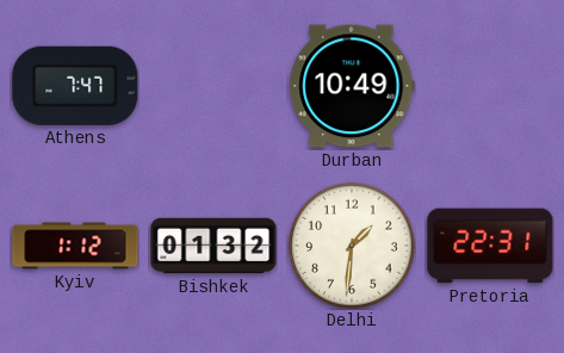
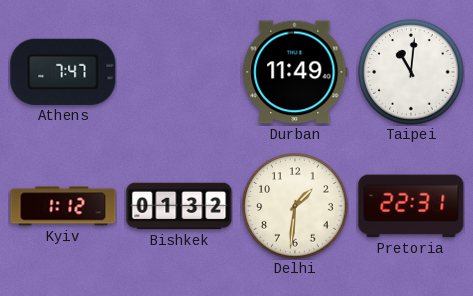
Durban: 10:49 -> 11:49
Taipei: none -> 11:01
